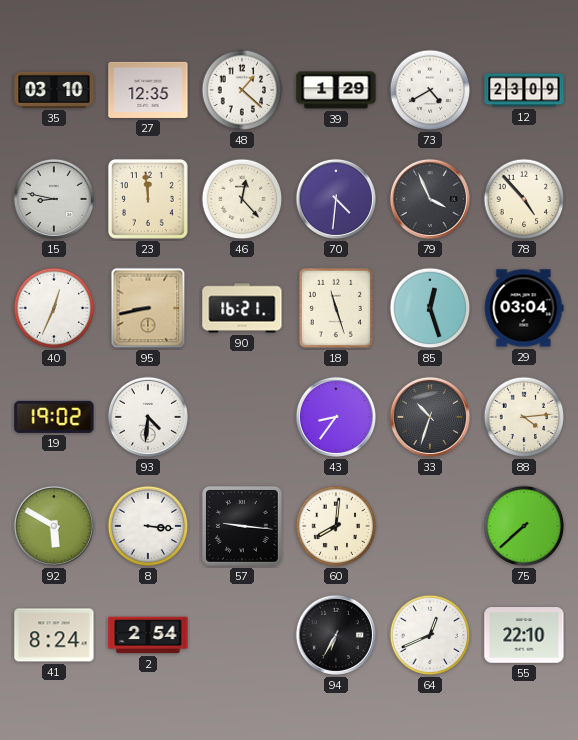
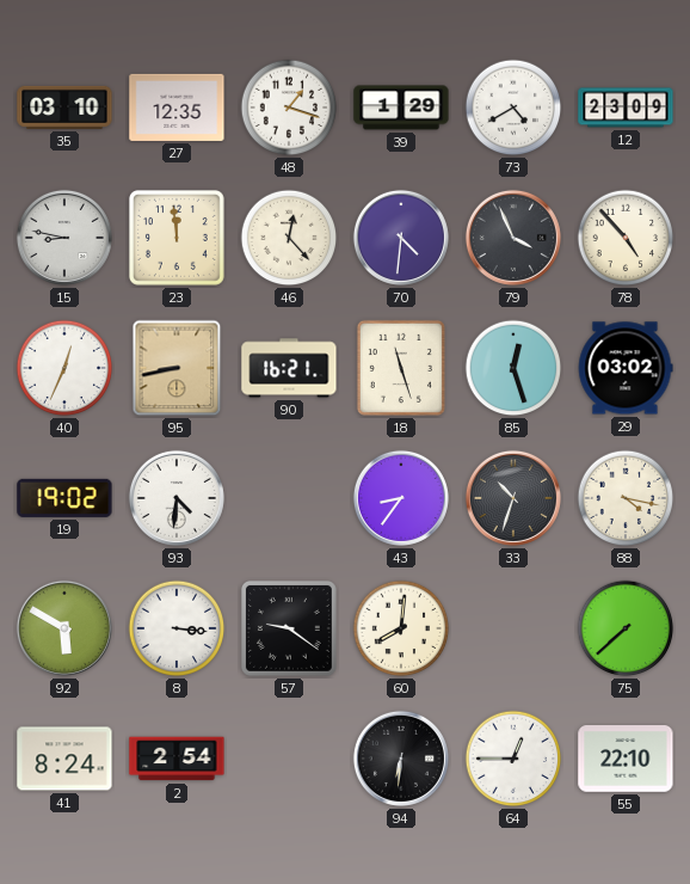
48: 1:22 -> 1:18
29: 03:04 -> 03:02
88: 4:14 -> 4:17
57: 9:16 -> 9:21
94: 6:35 -> 6:31
64: 12:41 -> 12:45
